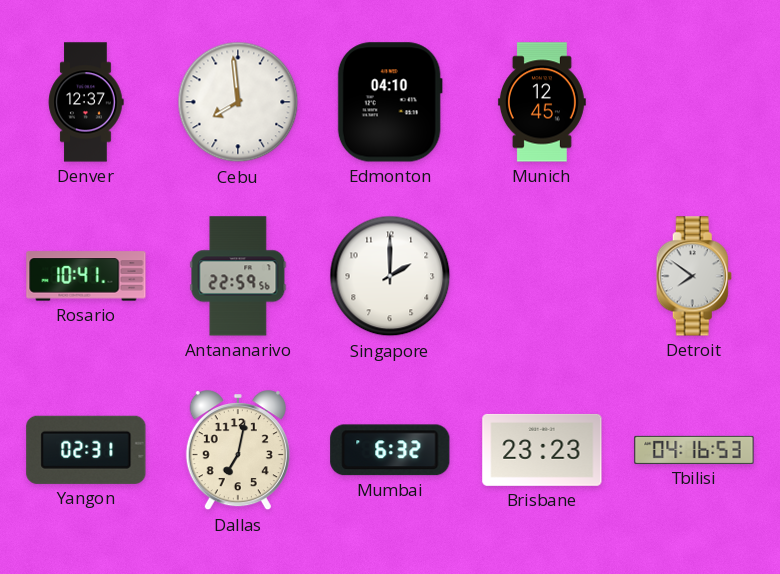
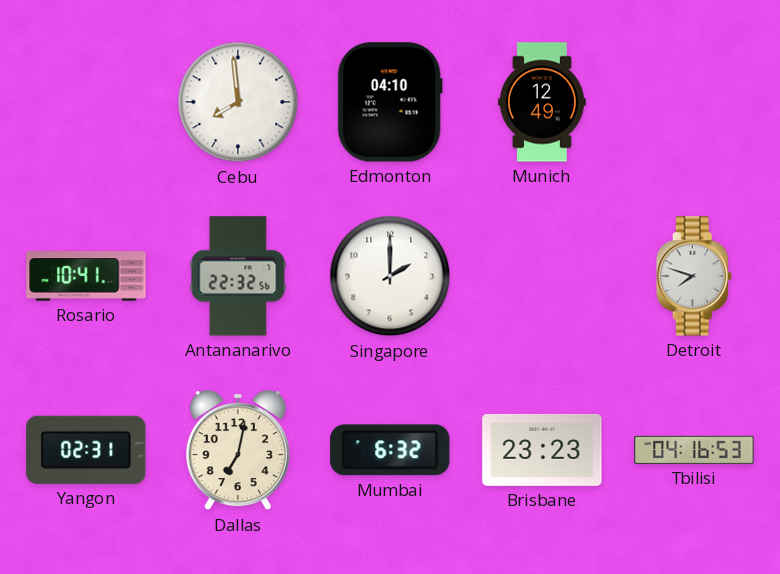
Denver: 12:37 -> none
Munich: 12:45 -> 12:49
Antananarivo: 22:59 -> 22:32
Detroit: 7:51 -> 7:48
